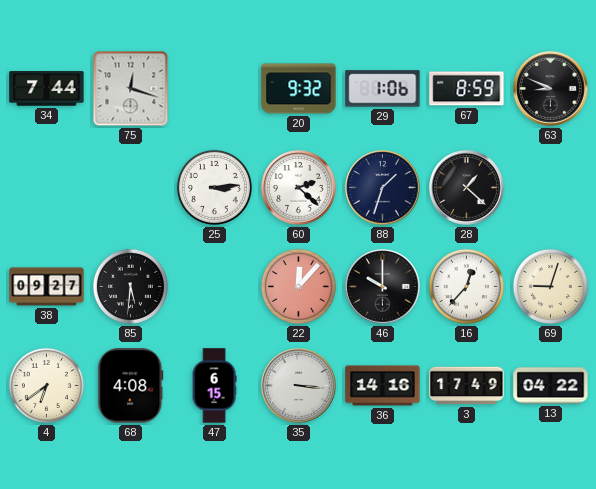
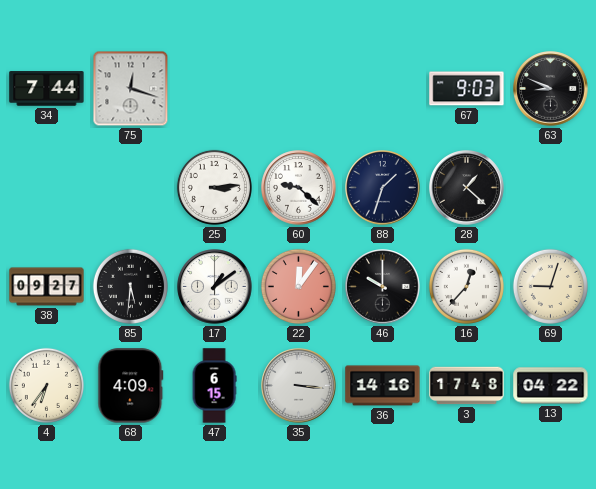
20: 9:32 -> none
29: 1:06 -> none
67: 8:59 -> 9:03
60: 2:22 -> 9:22
17: none -> 1:09
22: 12:07 -> 12:06
4: 6:39 -> 6:36
68: 4:08 -> 4:09
3: 17:49 -> 17:48
